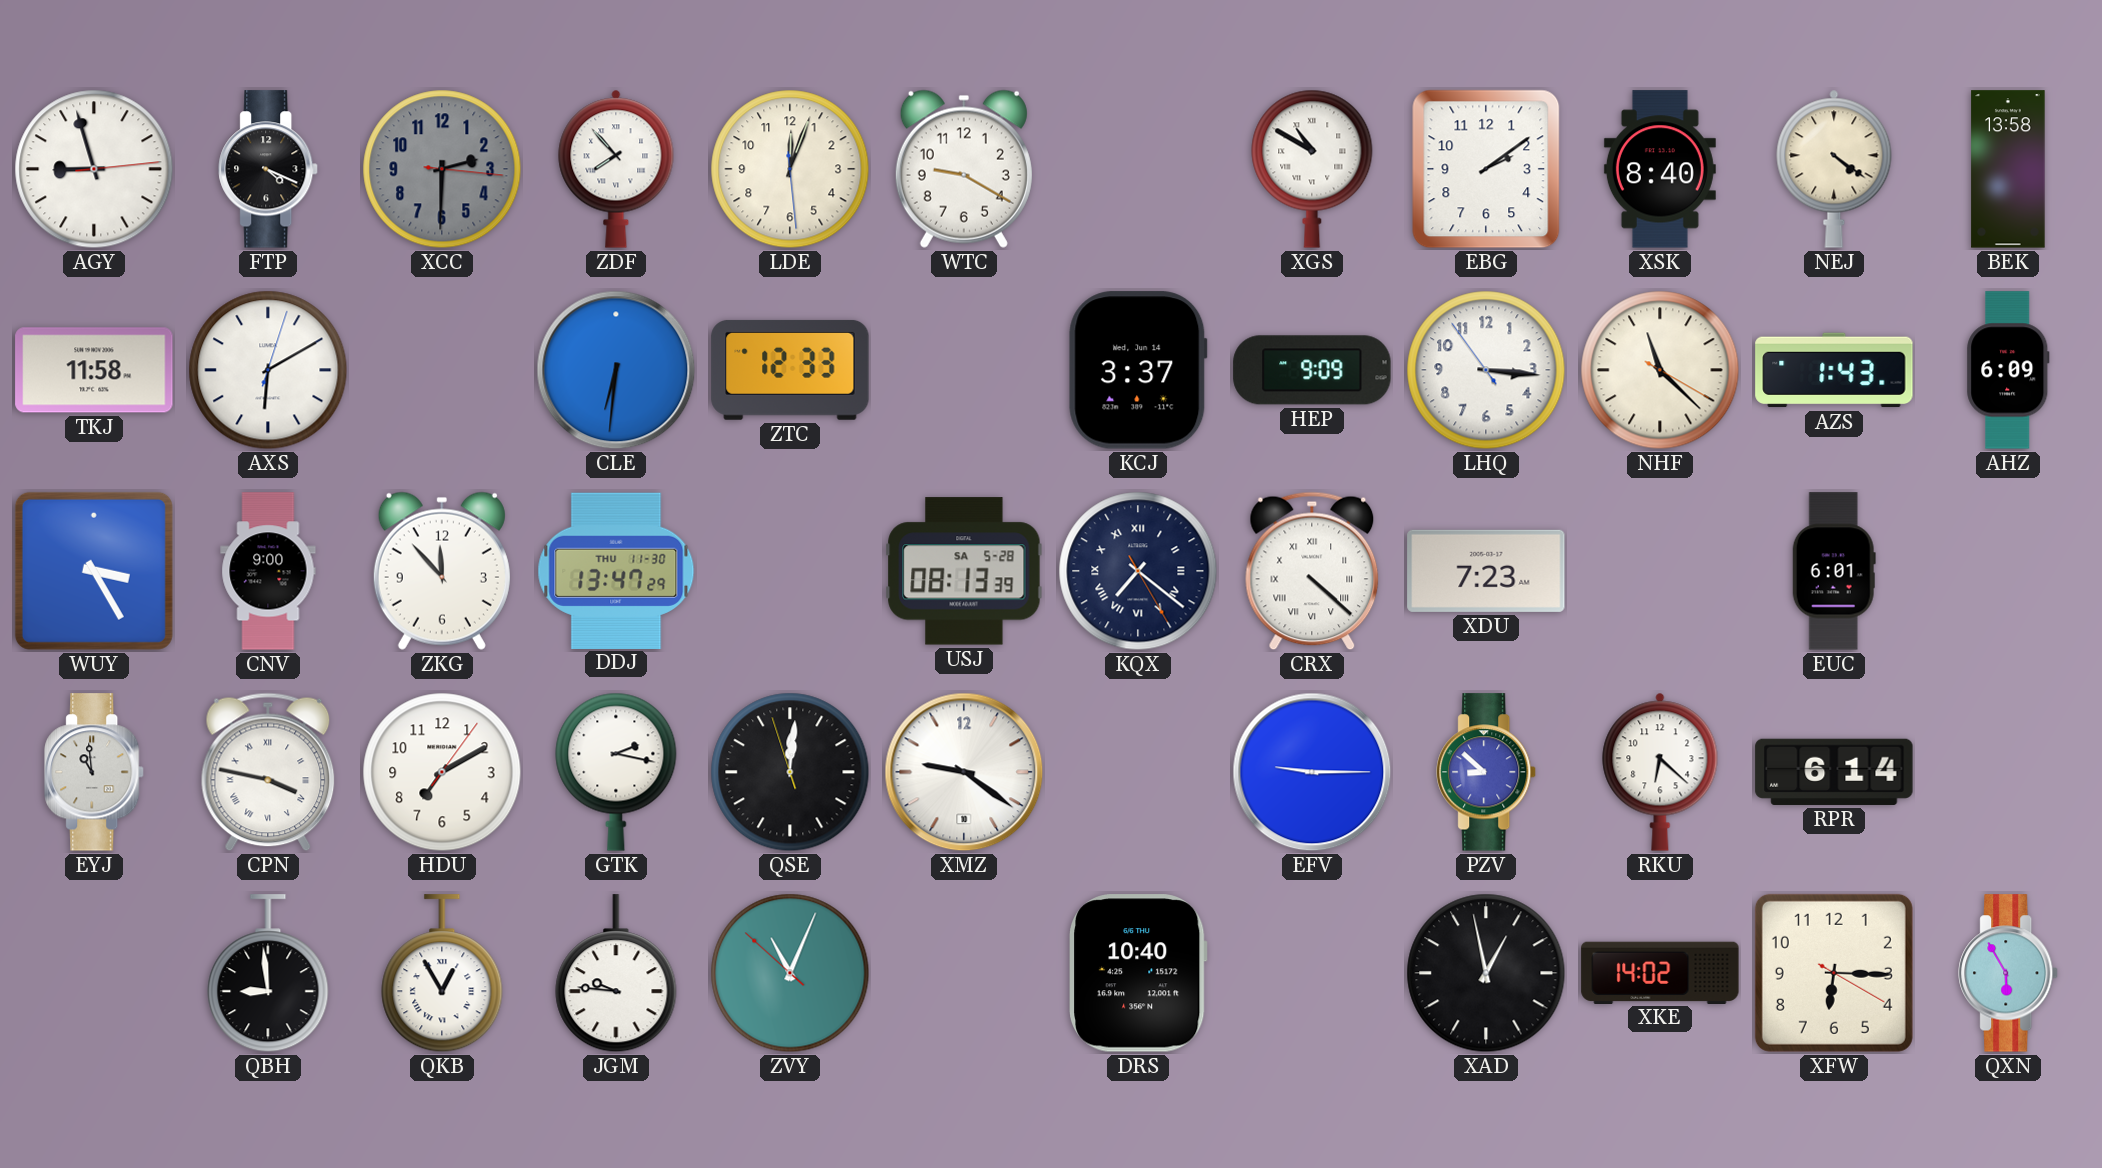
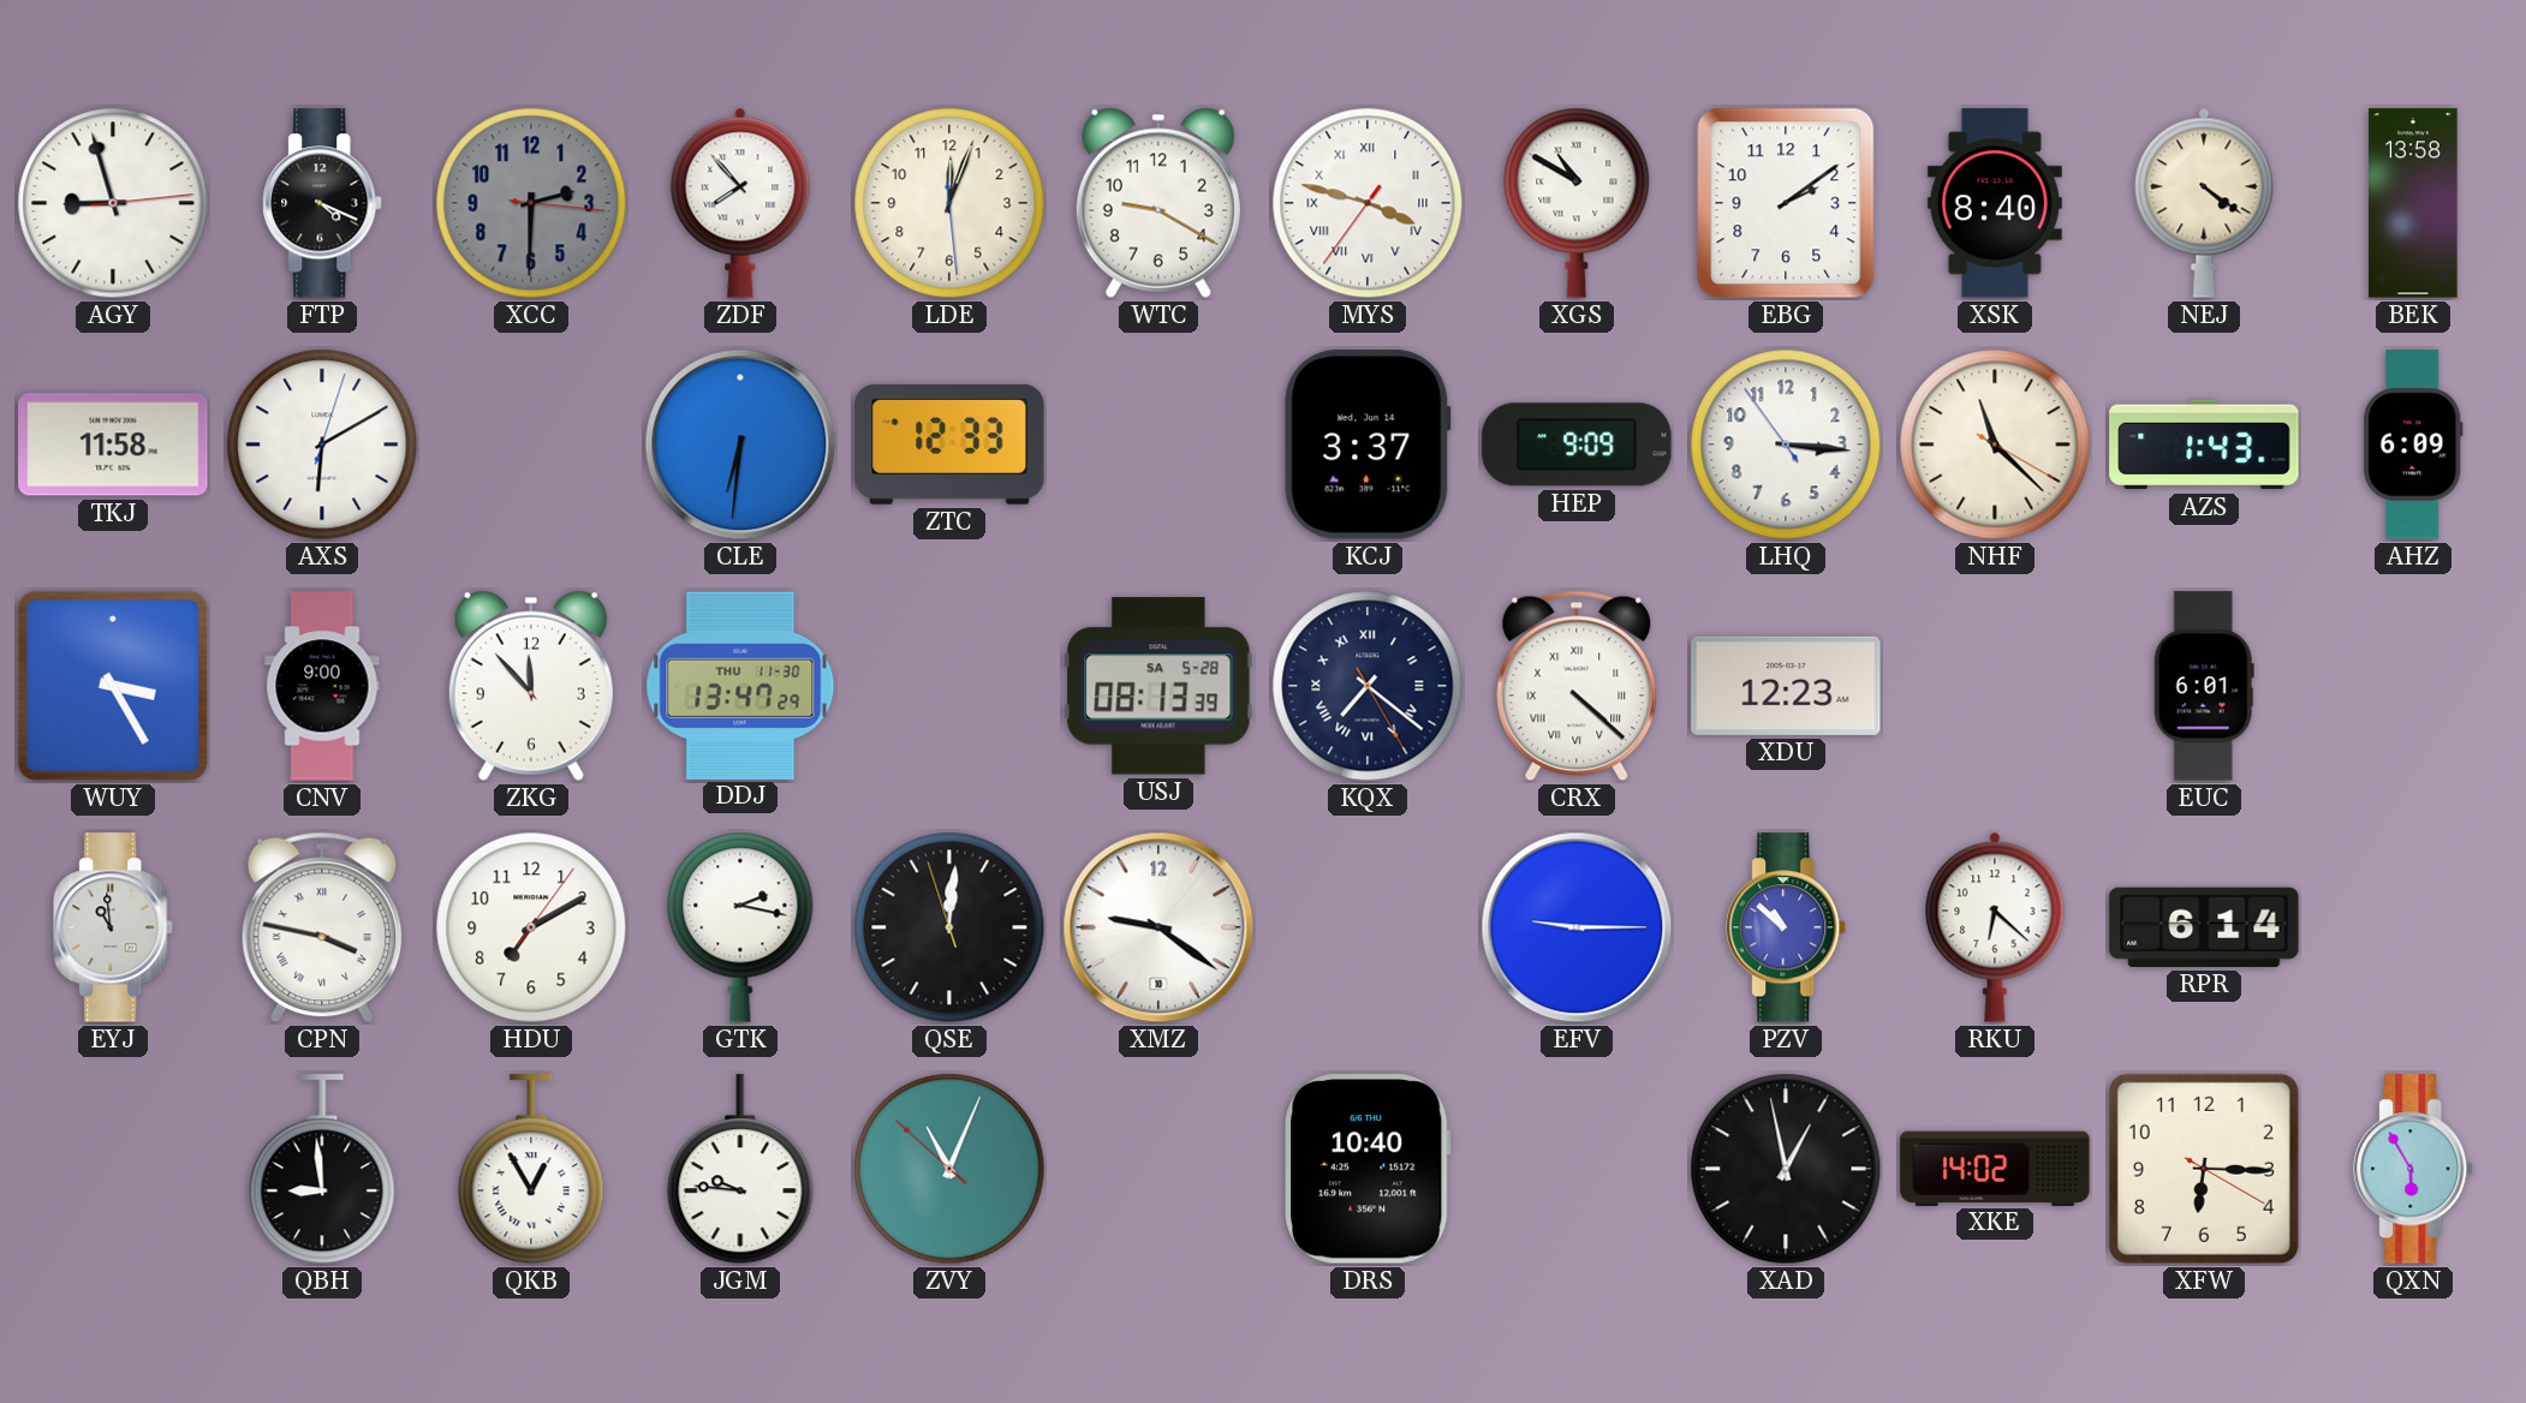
MYS: none -> 3:47
XDU: 7:23 -> 12:23
PZV: 8:52 -> 10:52
